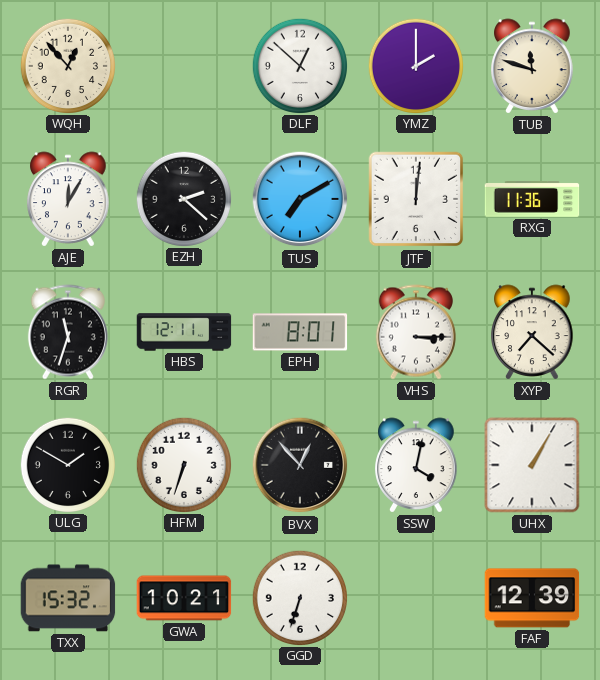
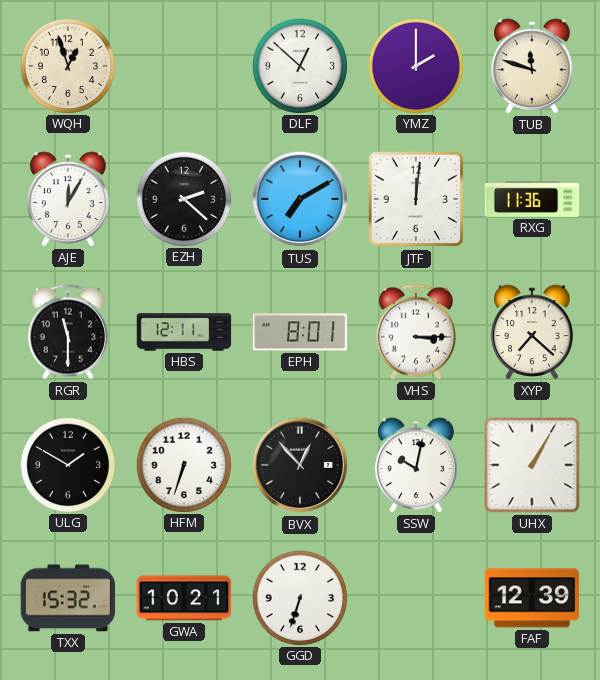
WQH: 12:53 -> 12:57
RGR: 11:33 -> 11:30
SSW: 4:02 -> 10:02
